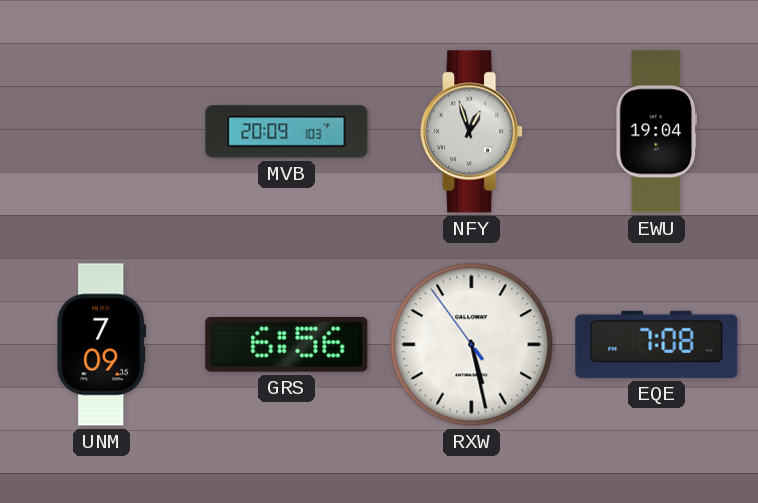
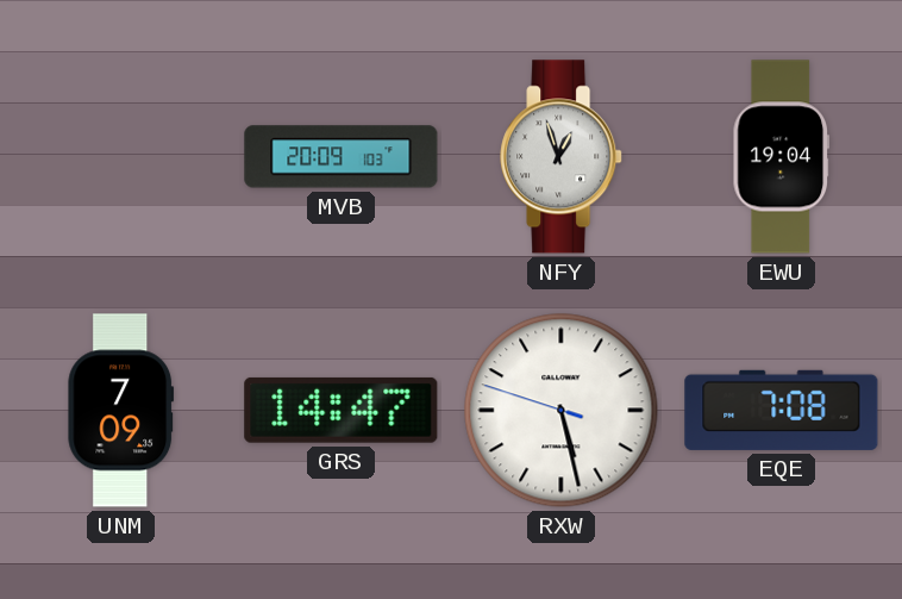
GRS: 6:56 -> 14:47
RXW: 5:27:54 -> 5:27:48
